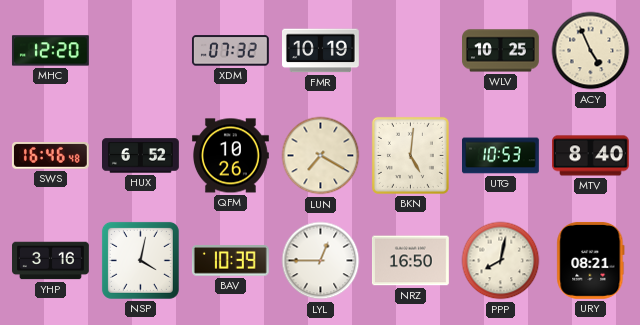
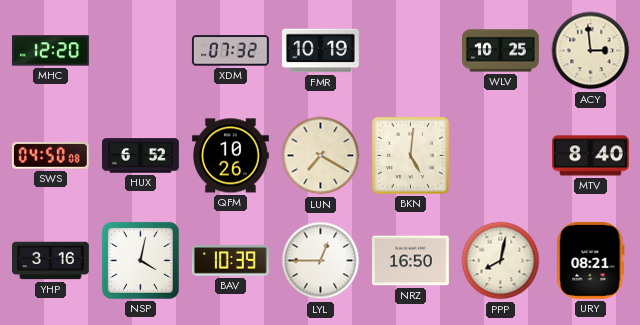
ACY: 4:56 -> 2:59
SWS: 16:46 -> 04:50
UTG: 10:53 -> none
